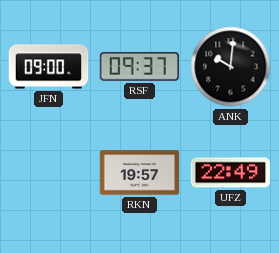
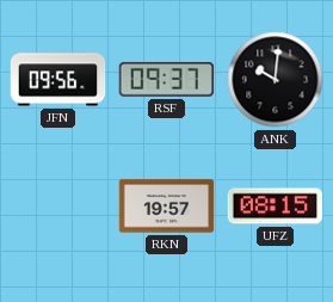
JFN: 09:00 -> 09:56
UFZ: 22:49 -> 08:15
